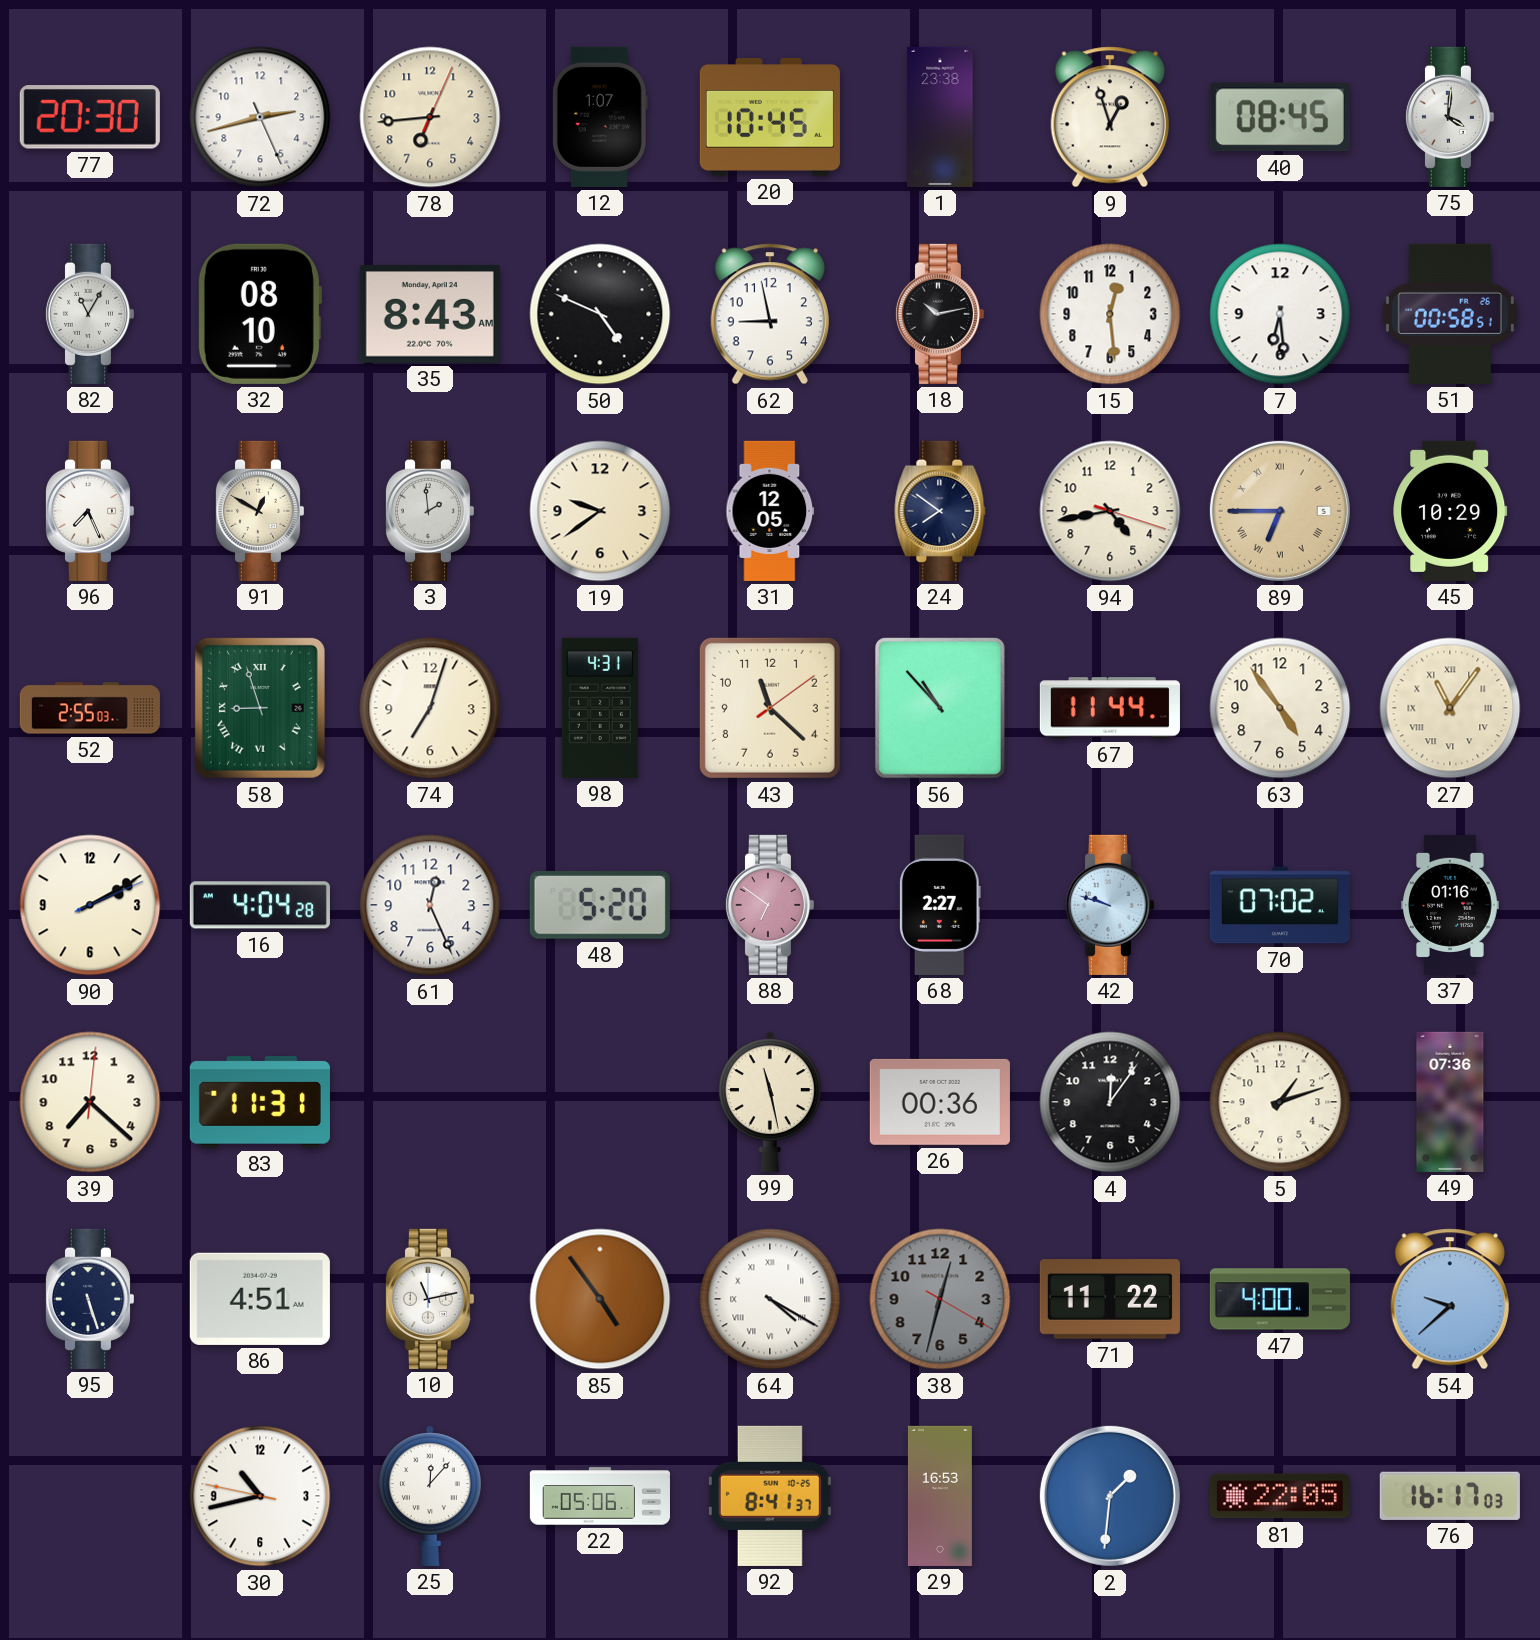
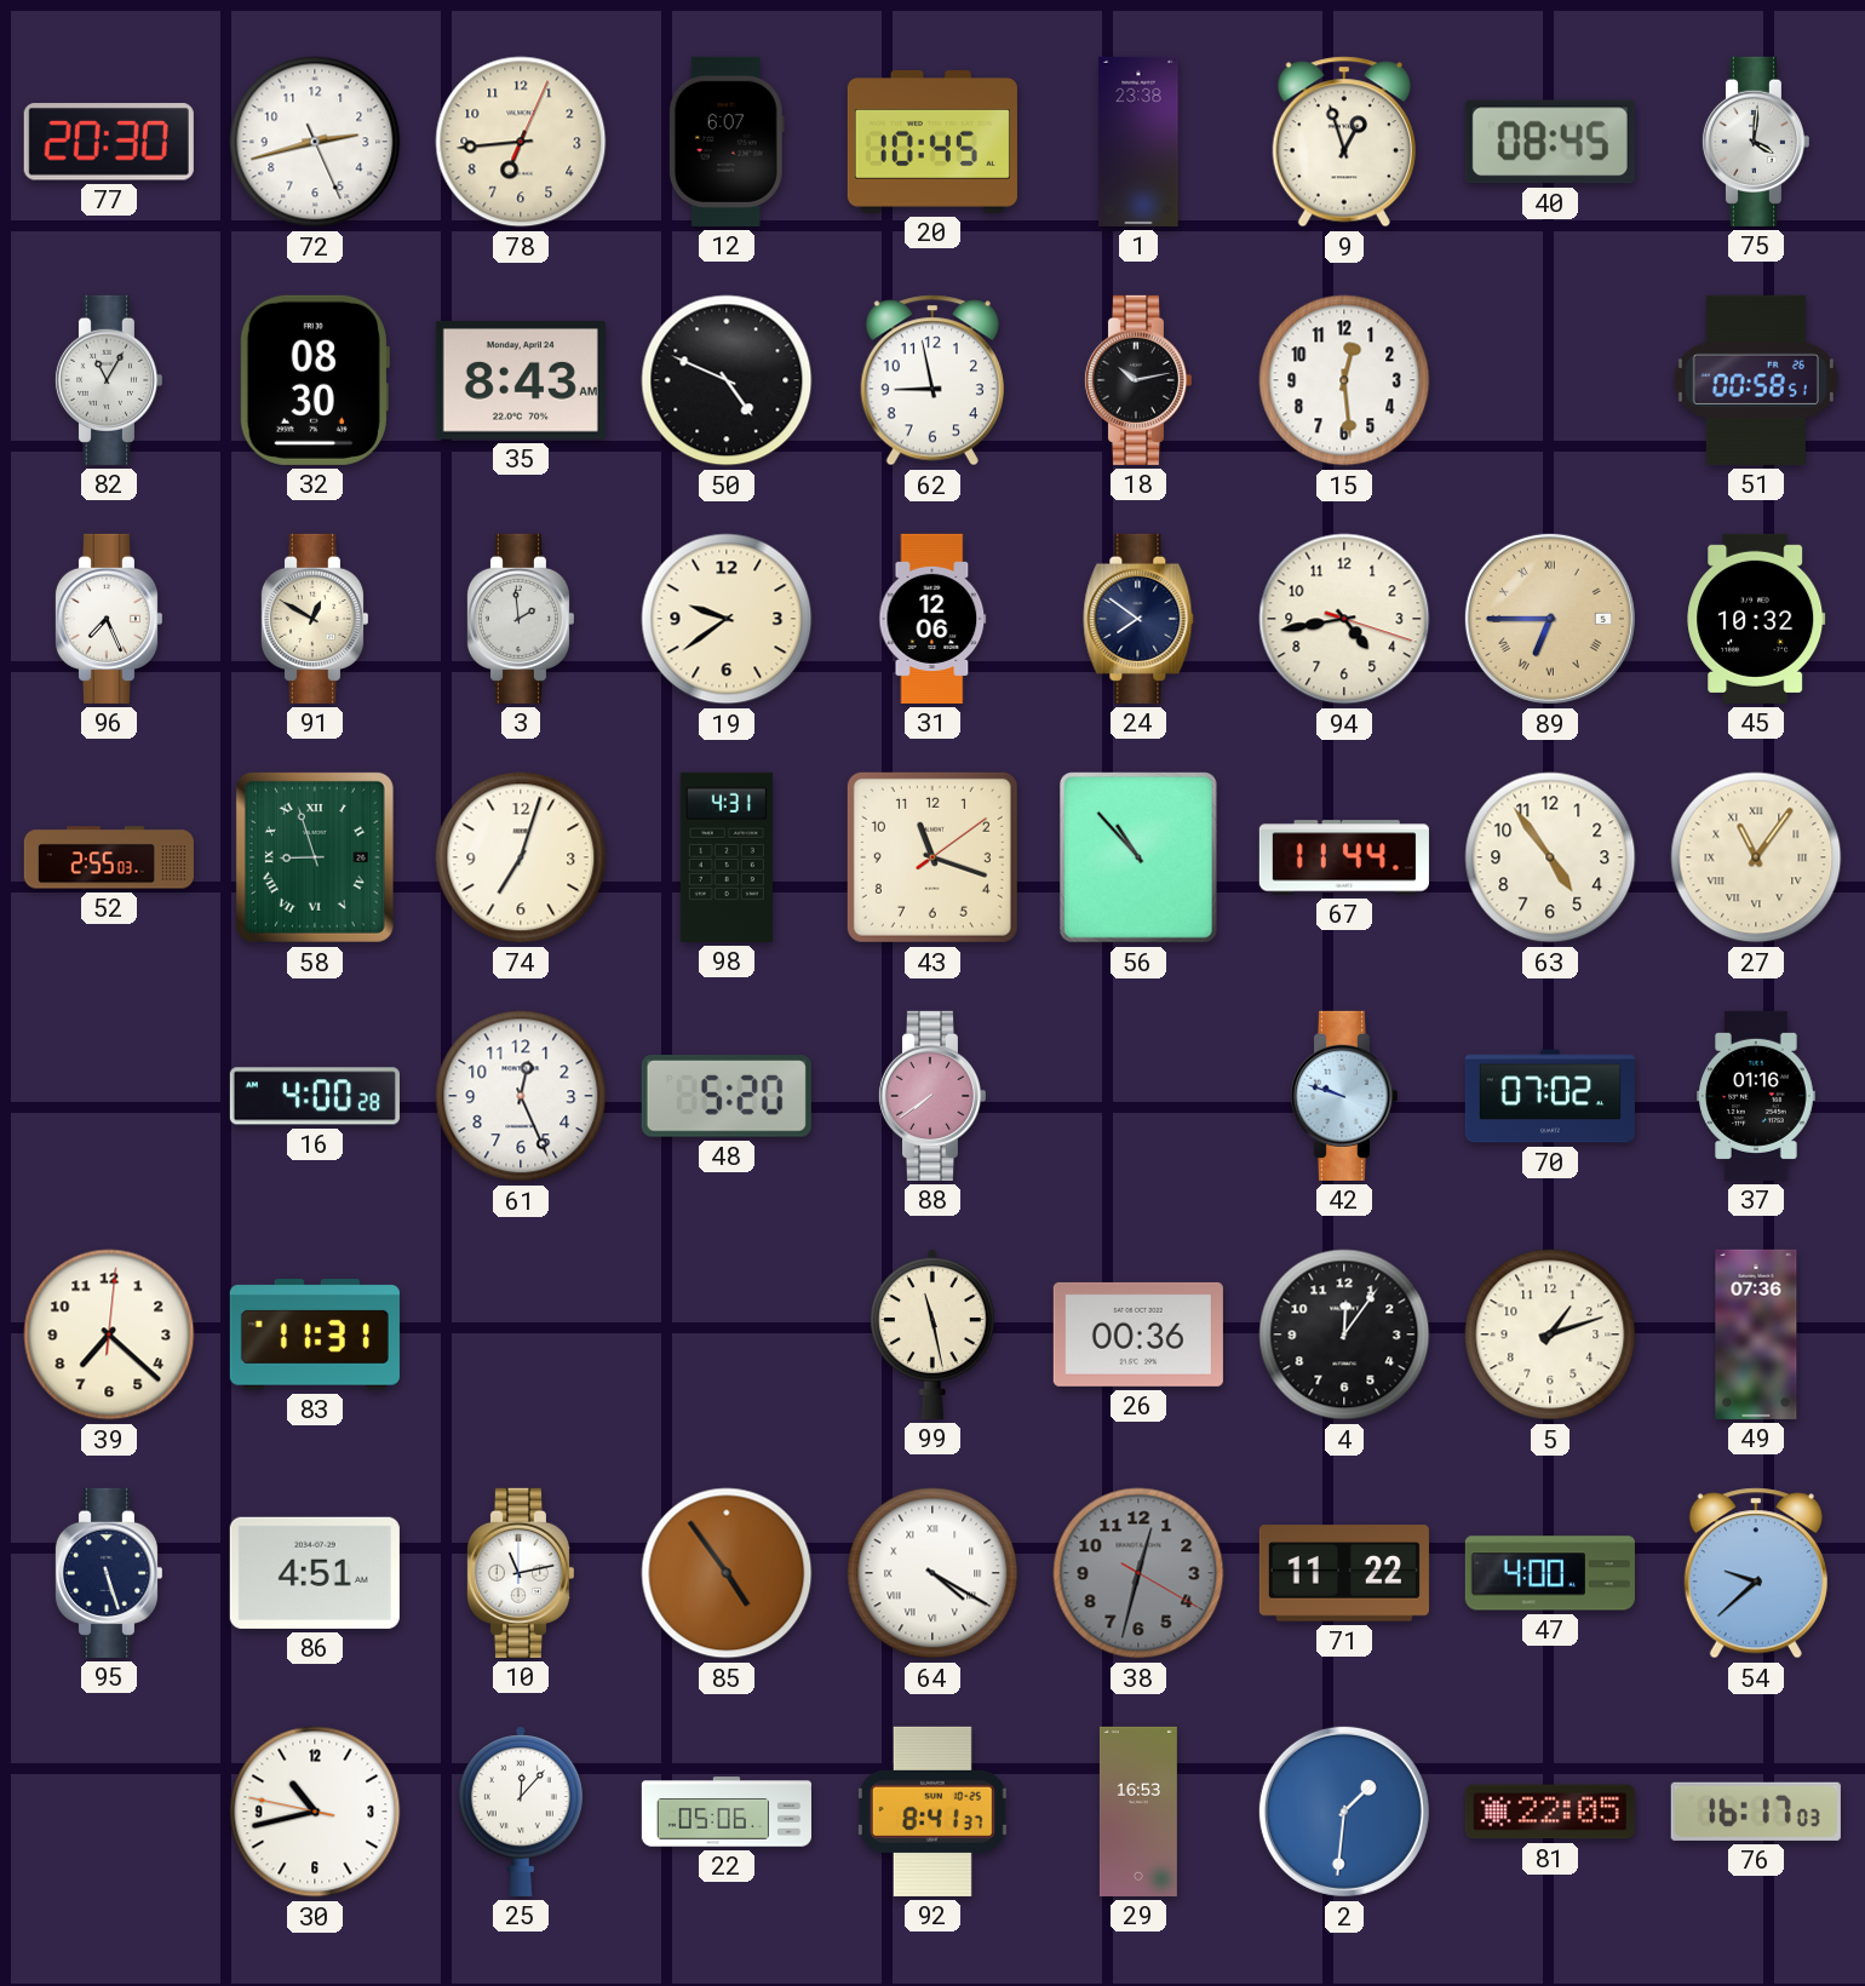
12: 1:07 -> 6:07
32: 08:10 -> 08:30
7: 6:29 -> none
31: 12:05 -> 12:06
45: 10:29 -> 10:32
43: 11:22 -> 11:18
90: 2:10 -> none
16: 4:04 -> 4:00
88: 6:51 -> 7:39
68: 2:27 -> none
